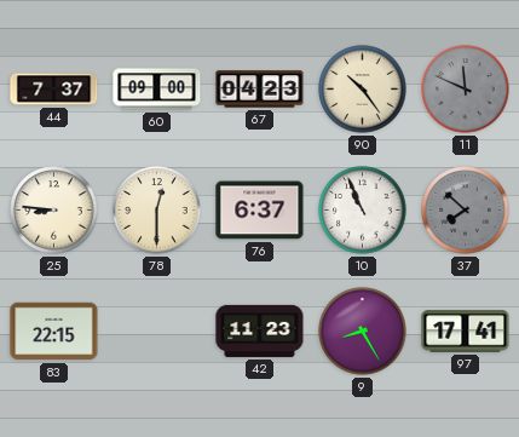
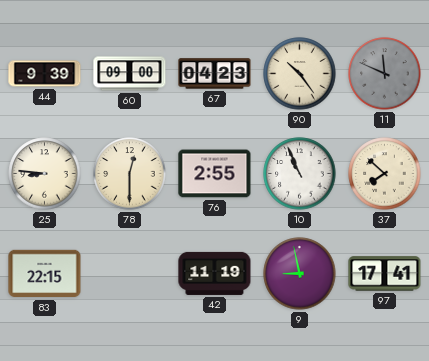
44: 7:37 -> 9:39
76: 6:37 -> 2:55
37 dial: grey -> cream
42: 11:23 -> 11:19
9: 8:25 -> 8:58
